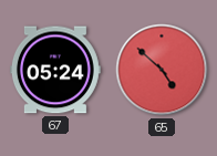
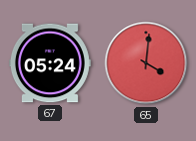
65: 4:52 -> 4:01
